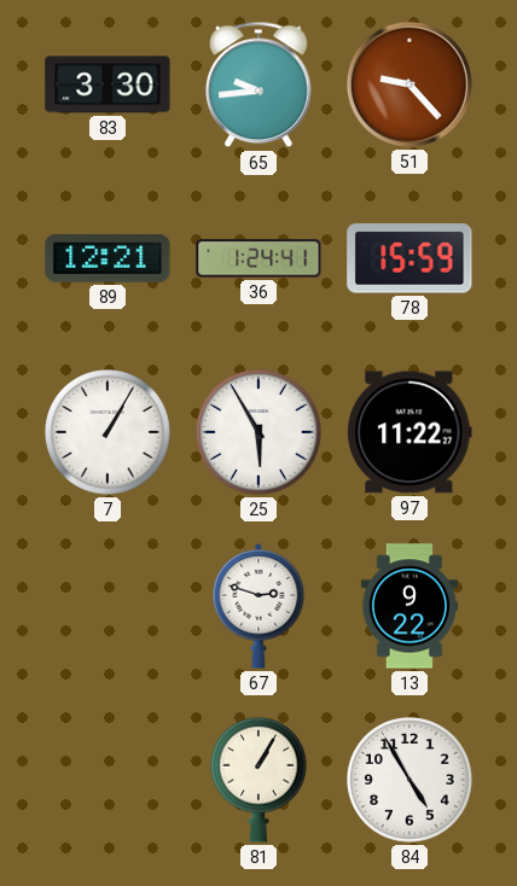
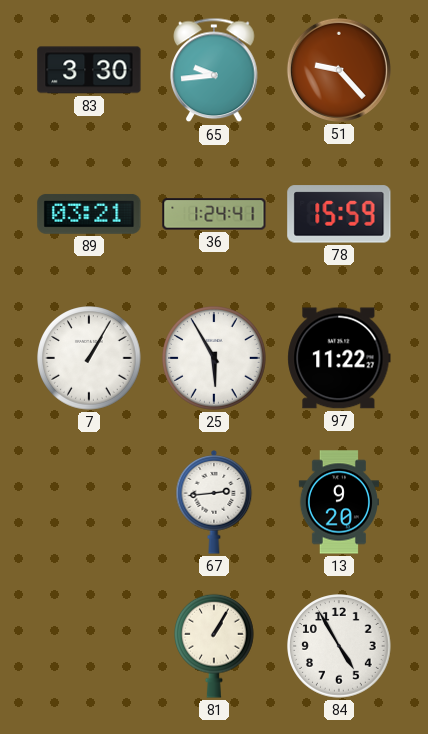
89: 12:21 -> 03:21
67: 2:48 -> 2:44
13: 9:22 -> 9:20
